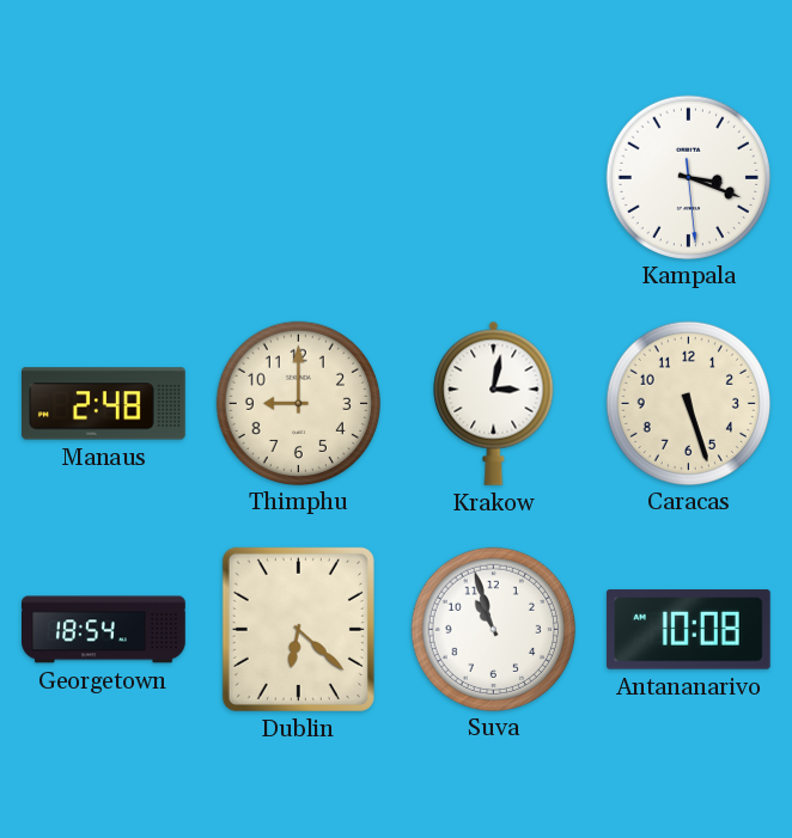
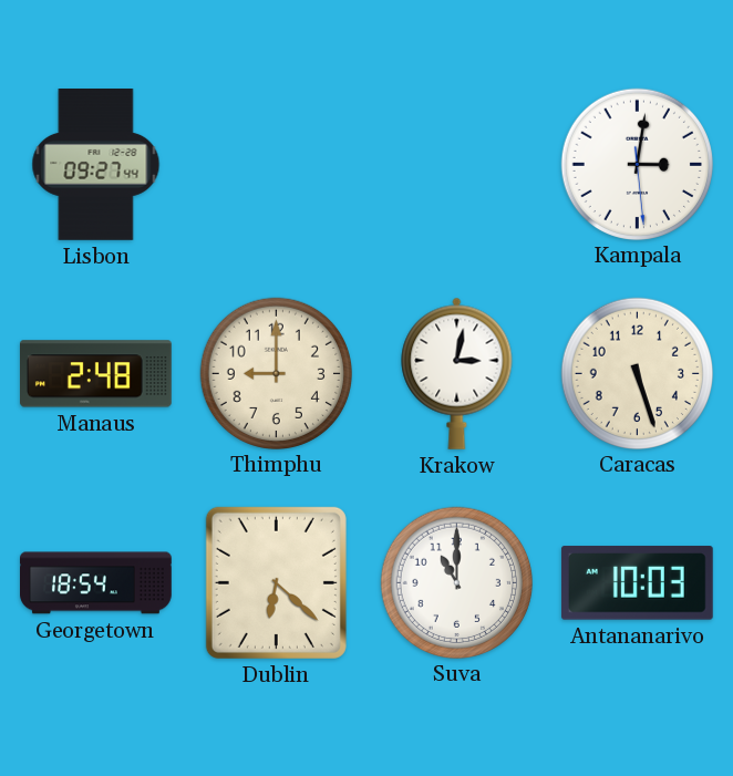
Lisbon: none -> 09:27
Kampala: 3:18 -> 3:01
Suva: 10:57 -> 11:00
Antananarivo: 10:08 -> 10:03
